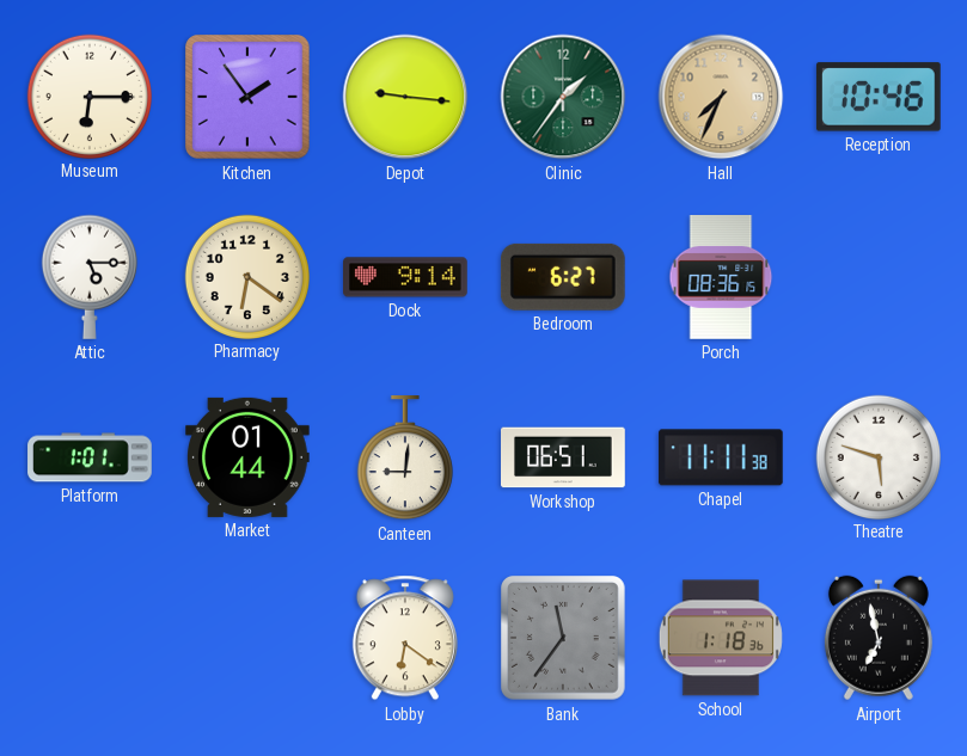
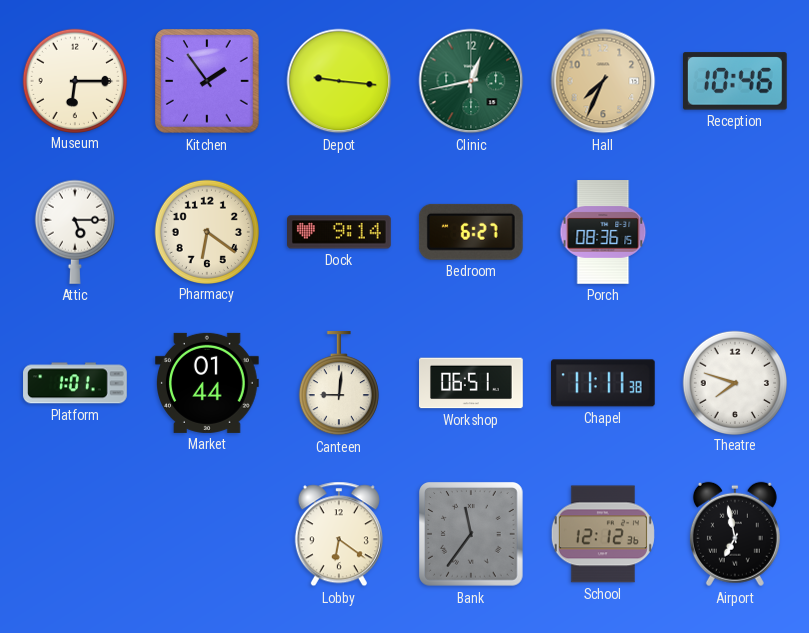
Clinic: 1:36 -> 12:43
Theatre: 5:48 -> 7:48
School: 1:18 -> 12:12
